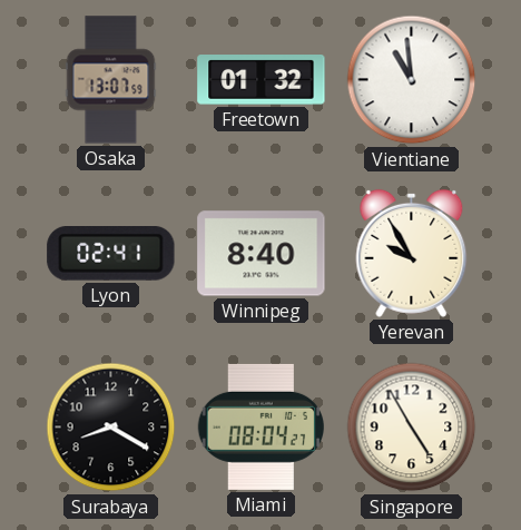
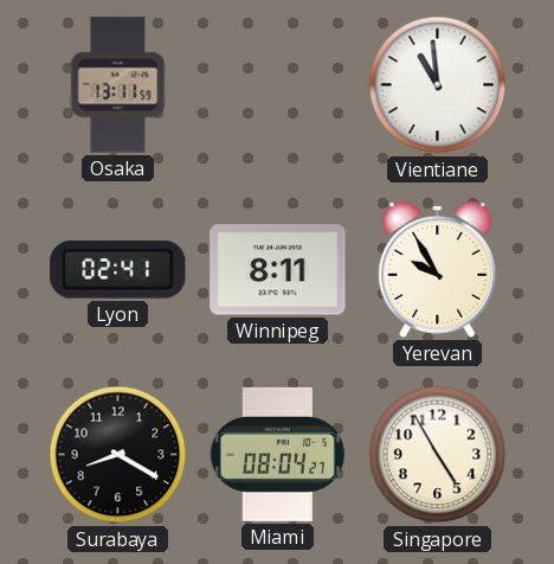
Osaka: 13:07 -> 13:11
Freetown: 01:32 -> none
Winnipeg: 8:40 -> 8:11
